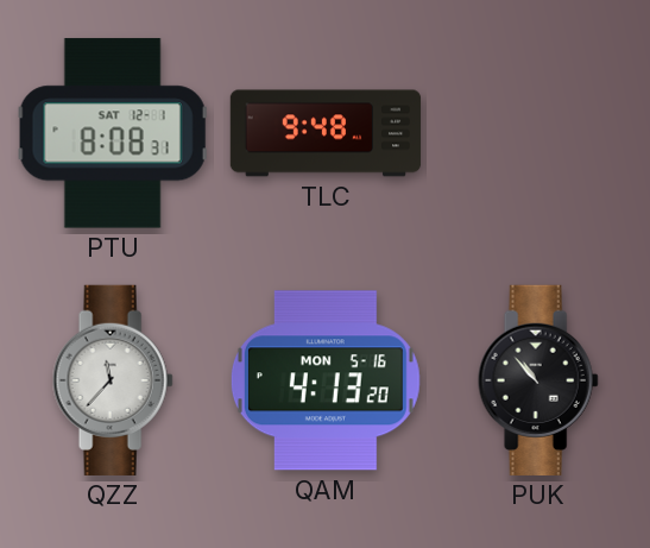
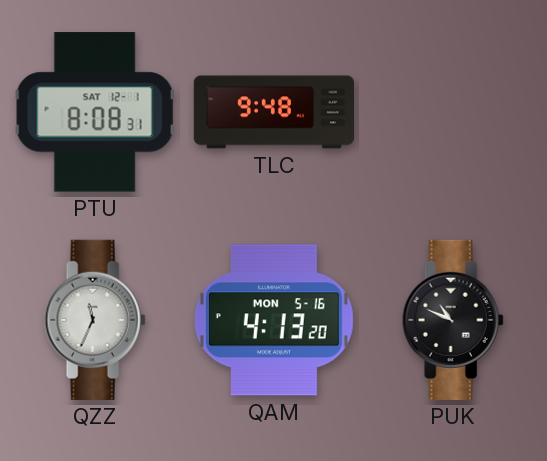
QZZ: 11:37 -> 11:34
PUK: 10:53 -> 10:49
